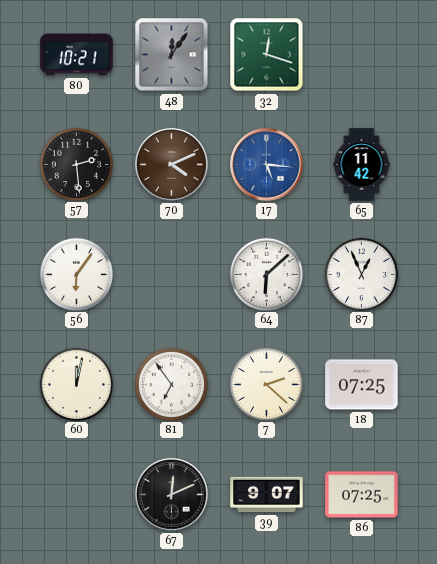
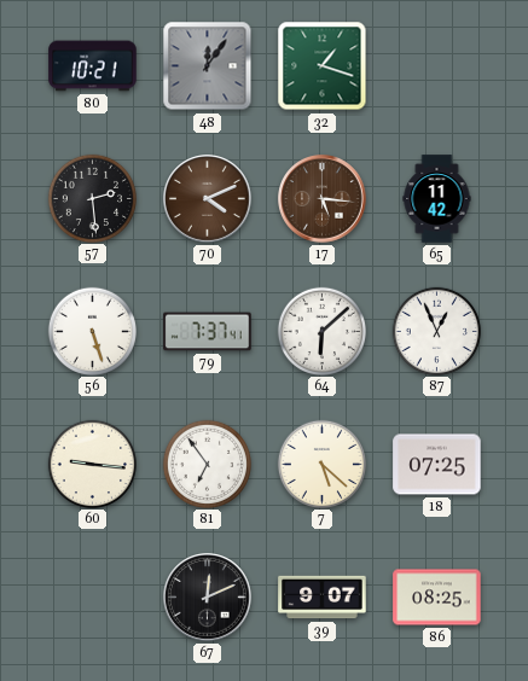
32: 12:18 -> 1:18
17 dial: blue -> brown
56: 6:06 -> 5:27
79: none -> 7:37
60: 12:02 -> 9:16
7: 2:22 -> 5:22
86: 07:25 -> 08:25
